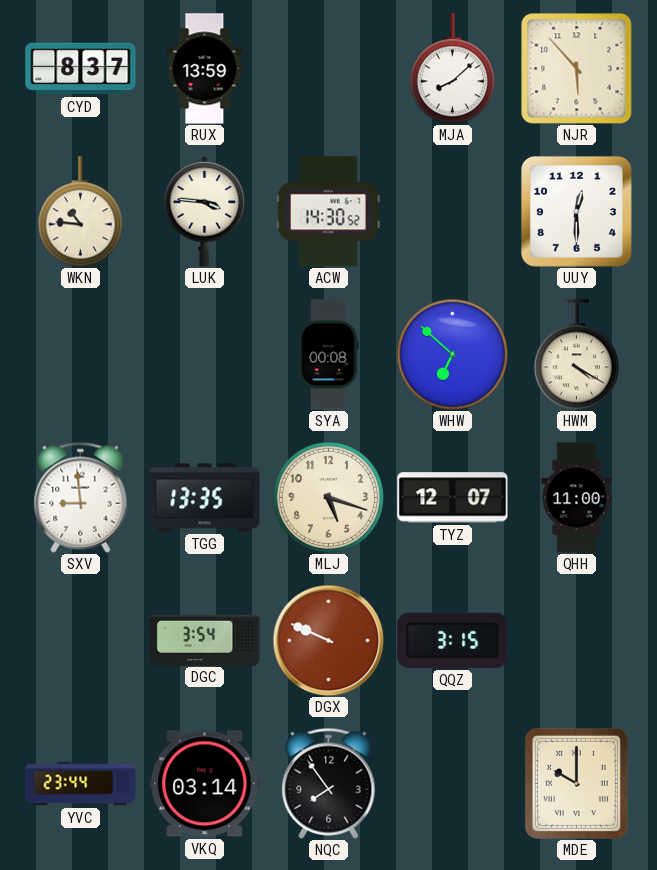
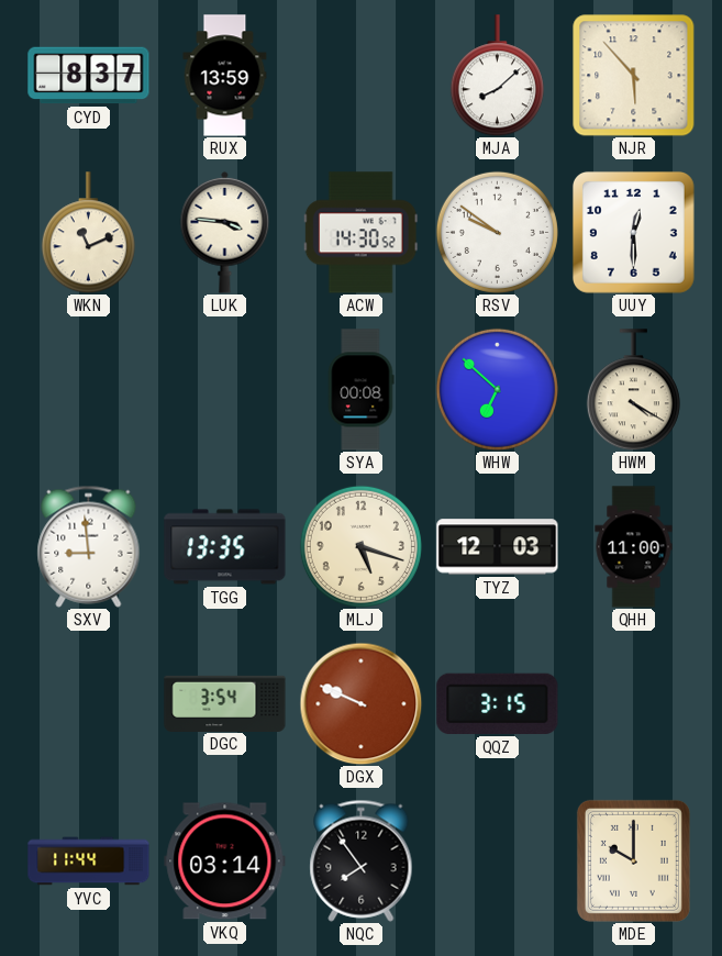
WKN: 10:46 -> 11:11
RSV: none -> 9:51
TYZ: 12:07 -> 12:03
YVC: 23:44 -> 11:44
